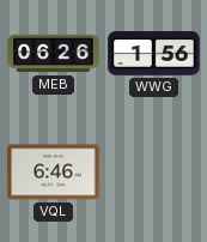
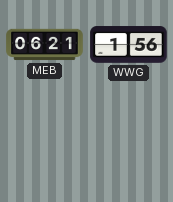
MEB: 06:26 -> 06:21
VQL: 6:46 -> none
